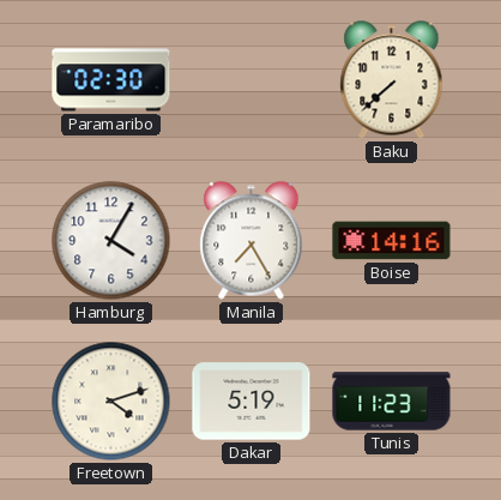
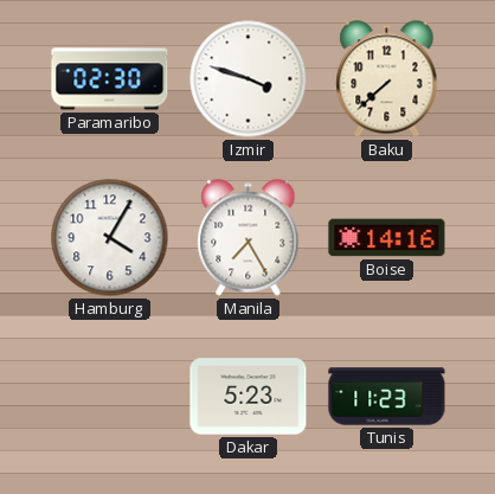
Izmir: none -> 3:48
Freetown: 4:12 -> none
Dakar: 5:19 -> 5:23
